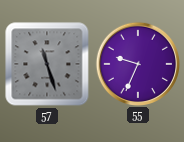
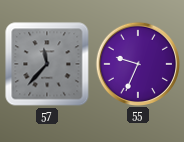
57: 11:27 -> 11:37
